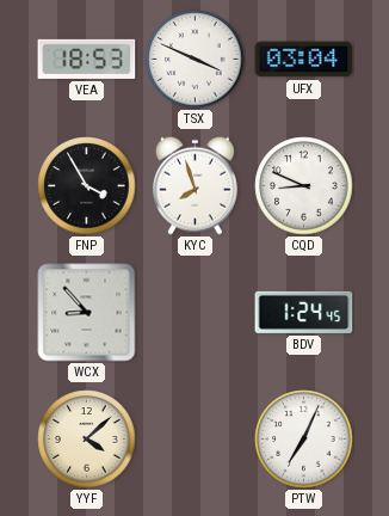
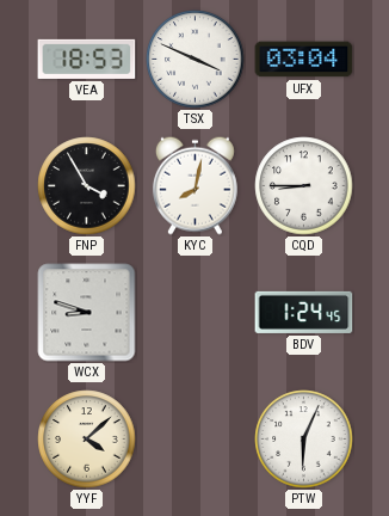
KYC: 7:57 -> 8:02
CQD: 8:49 -> 8:45
WCX: 8:53 -> 8:48
PTW: 7:04 -> 6:04
